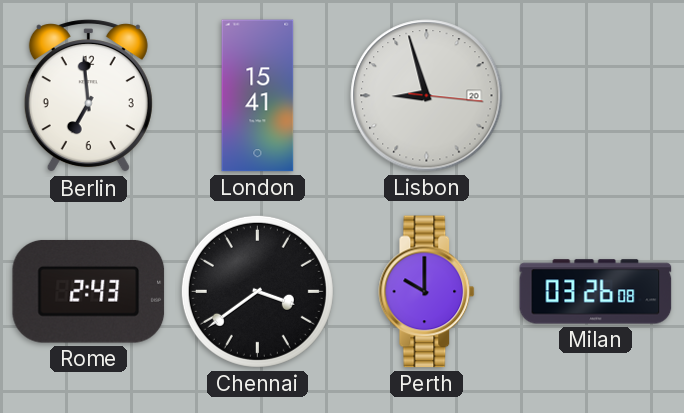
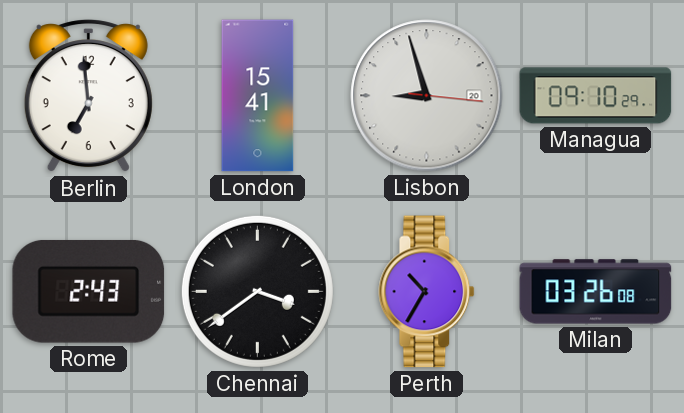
Managua: none -> 09:10
Perth: 10:00 -> 10:35
